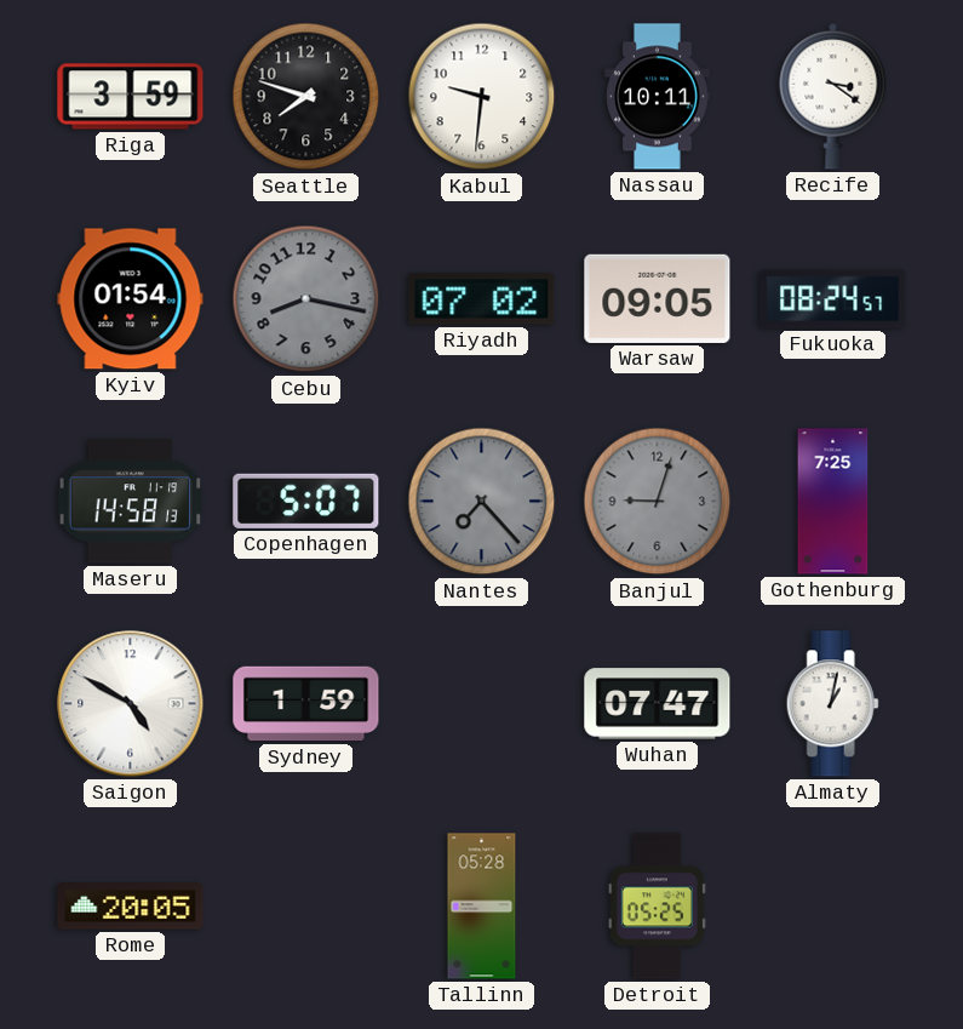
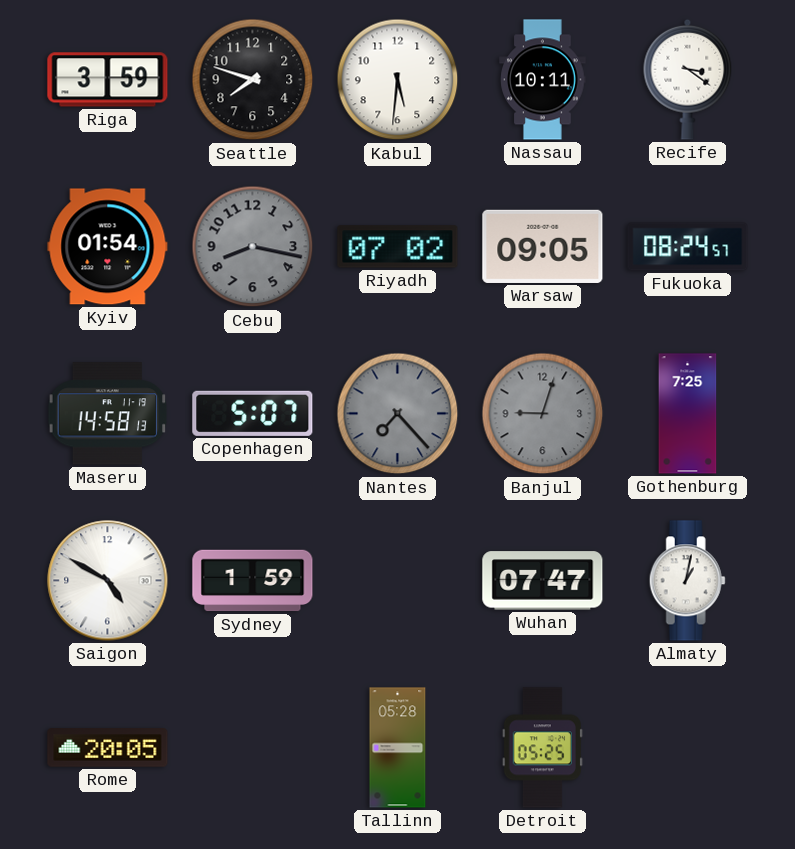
Kabul: 9:31 -> 5:31
